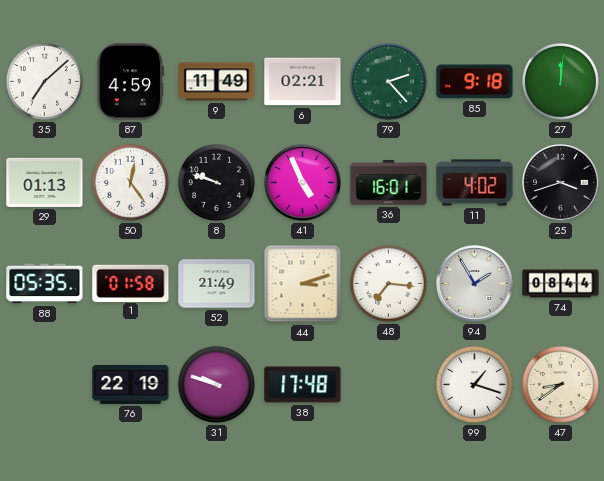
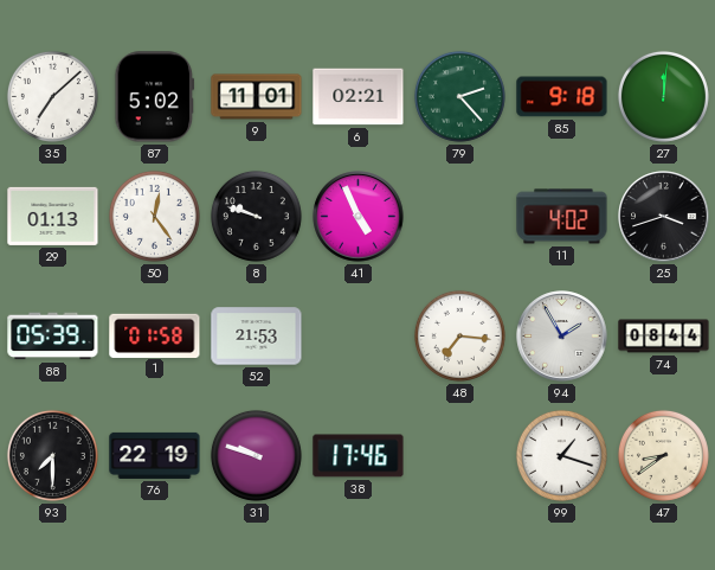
87: 4:59 -> 5:02
9: 11:49 -> 11:01
36: 16:01 -> none
88: 05:35 -> 05:39
52: 21:49 -> 21:53
44: 3:12 -> none
93: none -> 7:30
38: 17:48 -> 17:46
